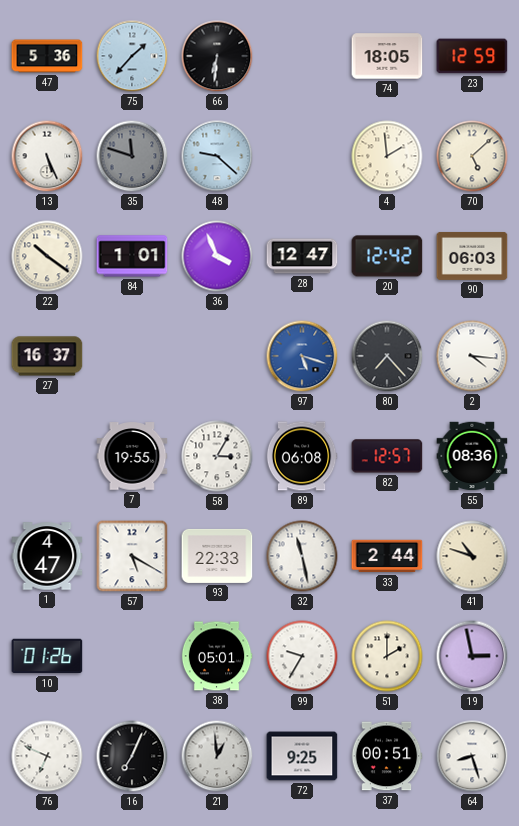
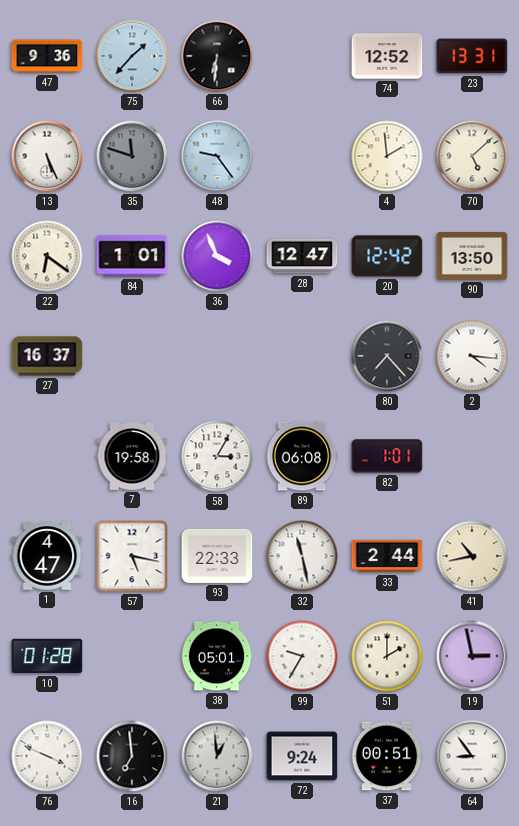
47: 5:36 -> 9:36
74: 18:05 -> 12:52
23: 12:59 -> 13:31
48: 9:22 -> 9:24
22: 10:21 -> 6:21
90: 06:03 -> 13:50
97: 5:18 -> none
7: 19:55 -> 19:58
82: 12:57 -> 1:01
55: 08:36 -> none
57: 5:20 -> 5:17
41: 10:48 -> 10:43
10: 01:26 -> 01:28
76: 6:49 -> 3:49
16: 7:04 -> 6:59
72: 9:25 -> 9:24
64: 8:27 -> 8:54
